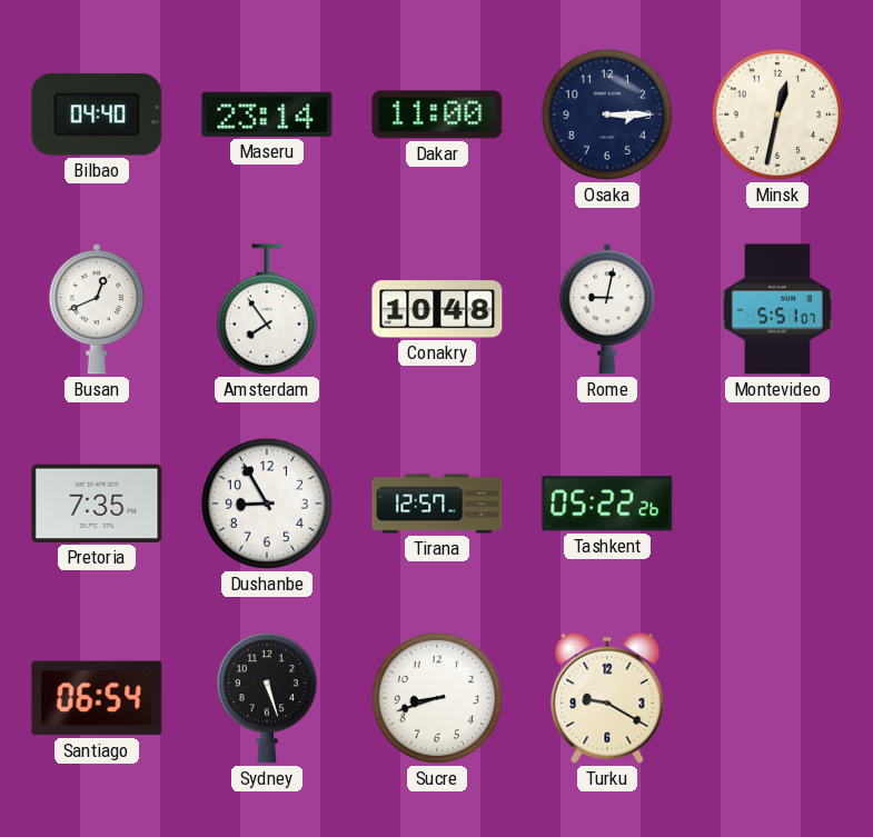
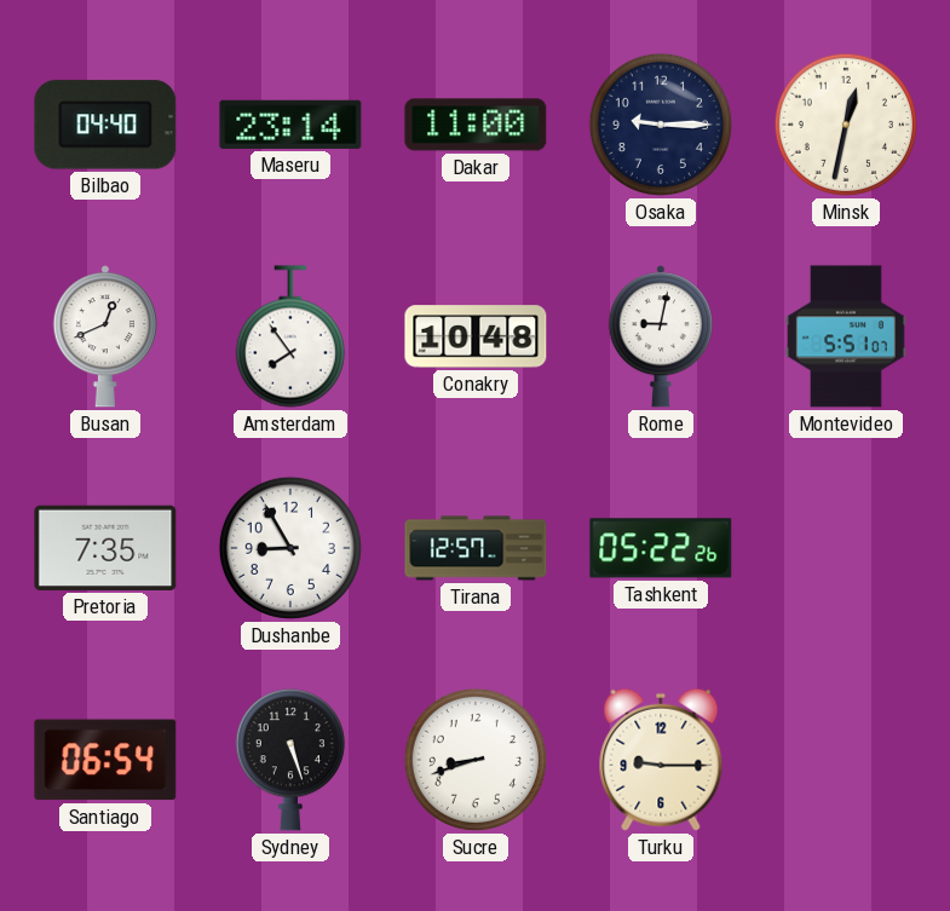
Osaka: 3:15 -> 9:15
Turku: 9:20 -> 9:15
